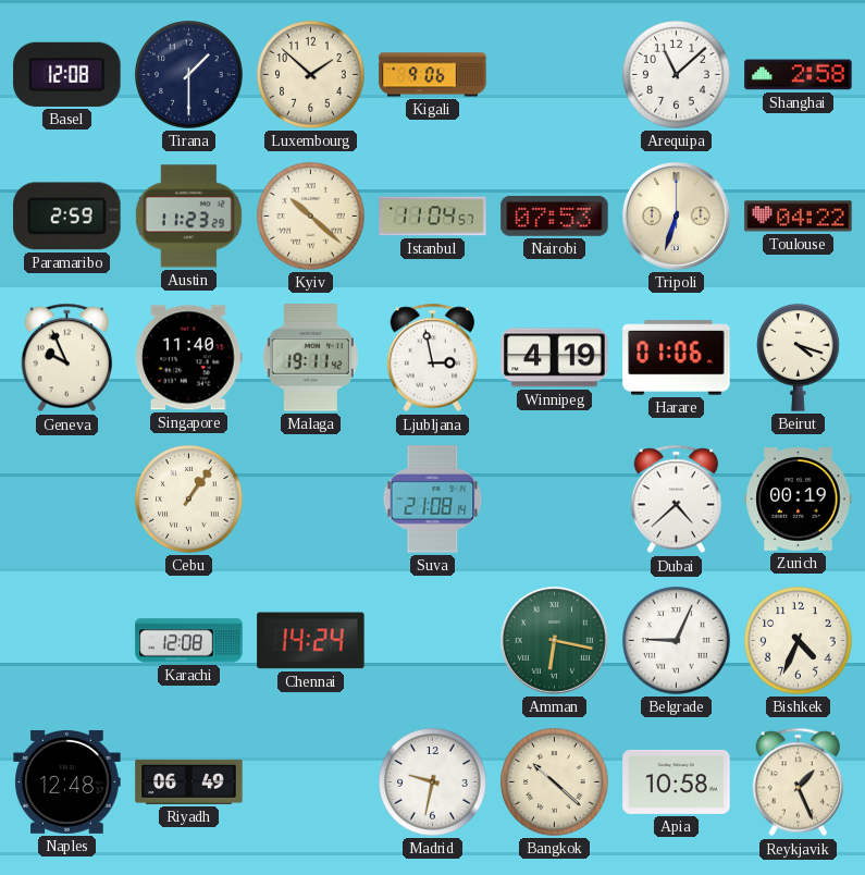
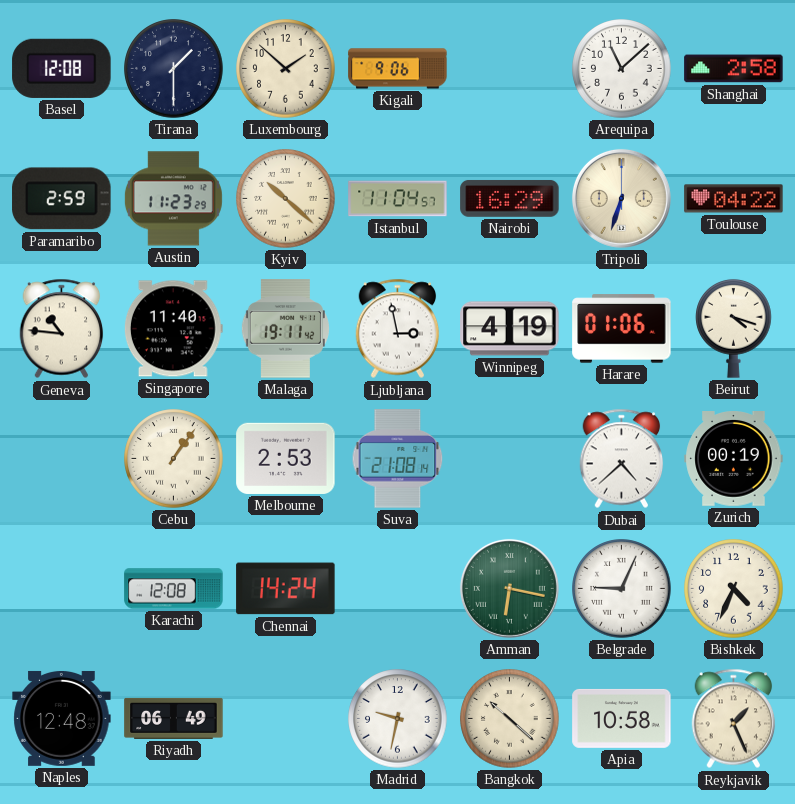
Nairobi: 07:53 -> 16:29
Geneva: 9:56 -> 10:46
Melbourne: none -> 2:53
